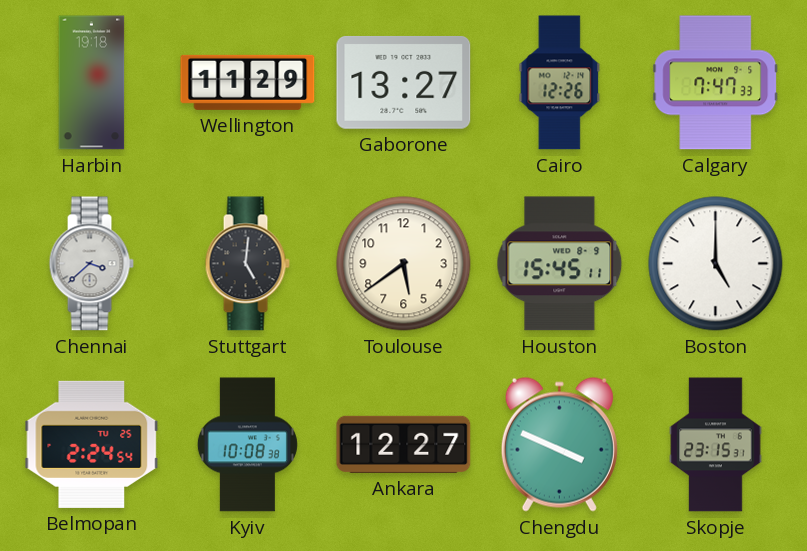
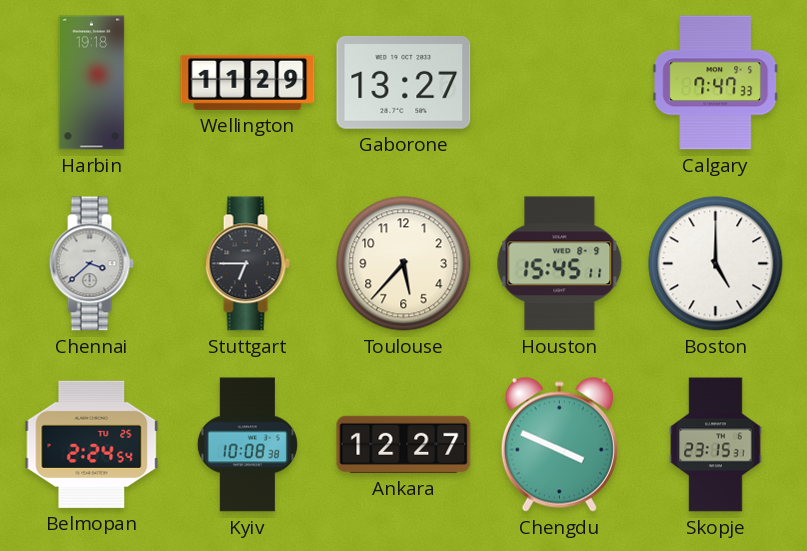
Cairo: 12:26 -> none
Stuttgart: 5:01 -> 6:45
Toulouse: 5:39 -> 5:37
